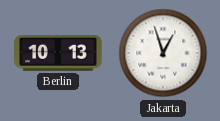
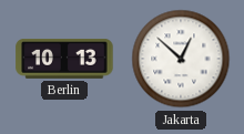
Jakarta: 12:57 -> 12:52
